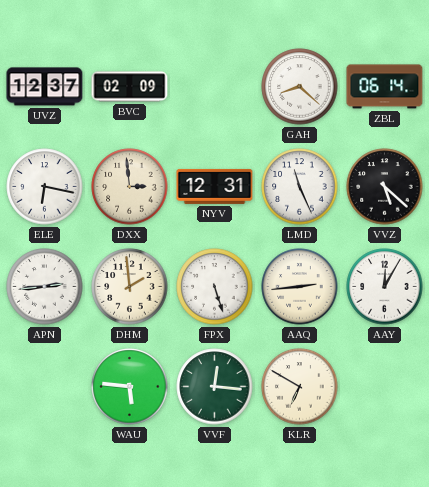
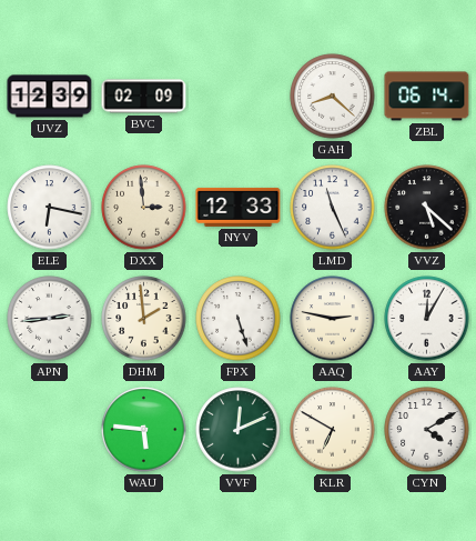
UVZ: 12:37 -> 12:39
NYV: 12:31 -> 12:33
AAQ: 2:44 -> 2:47
VVF: 12:16 -> 12:11
CYN: none -> 4:10
